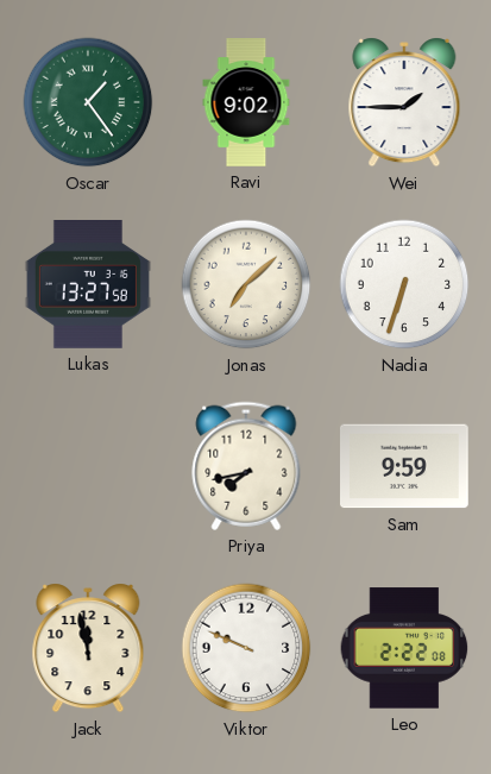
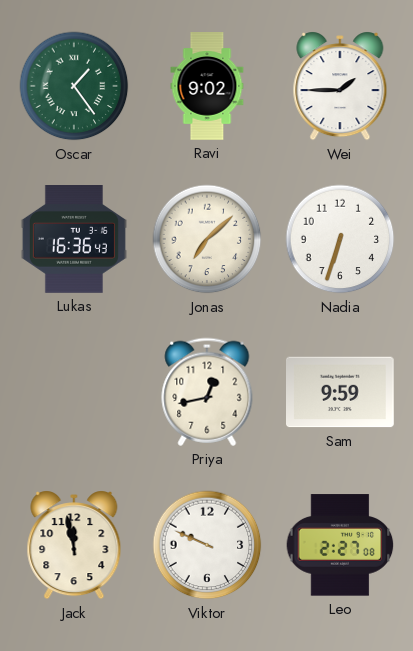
Lukas: 13:27 -> 16:36
Priya: 7:43 -> 12:43
Leo: 2:22 -> 2:27
